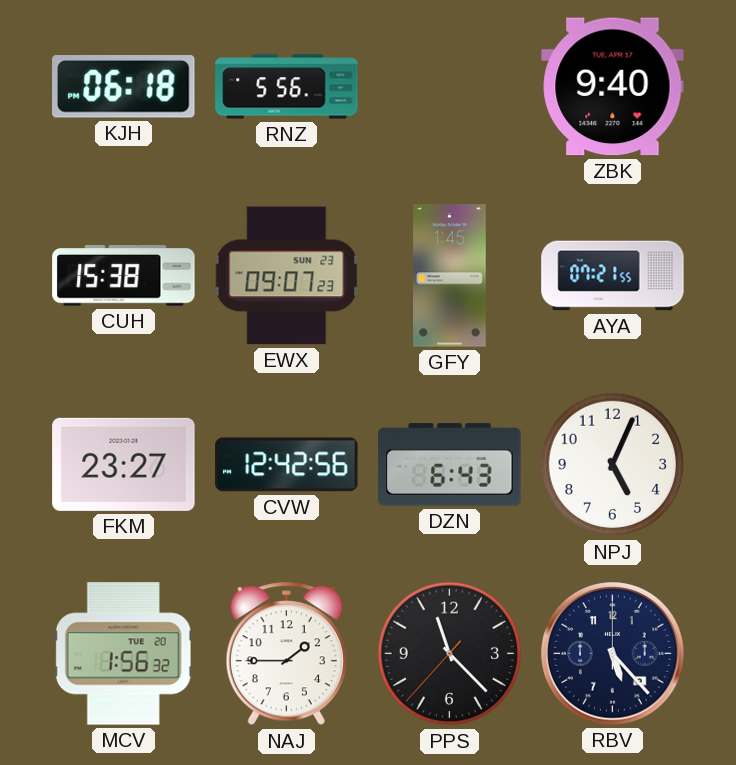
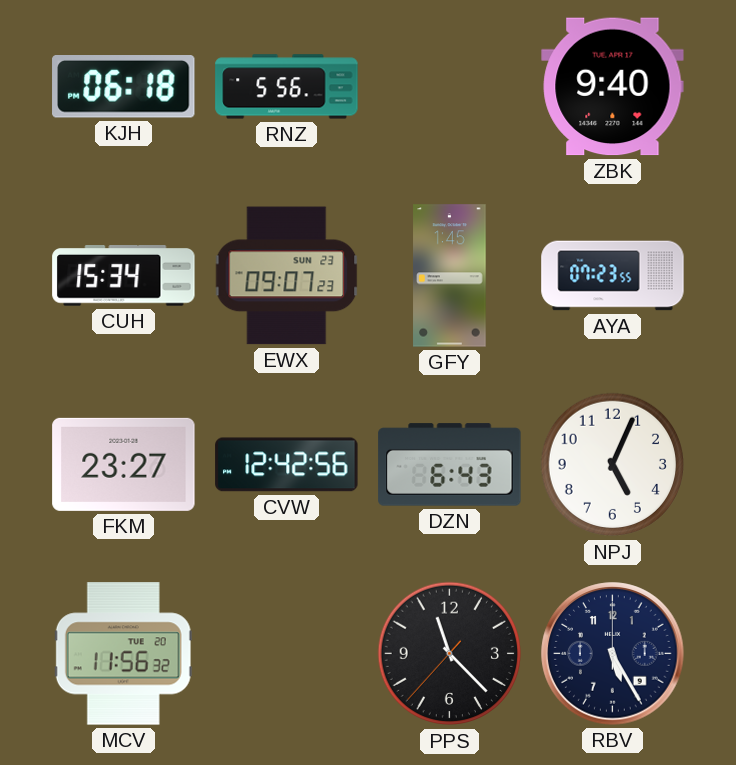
CUH: 15:38 -> 15:34
AYA: 07:21 -> 07:23
MCV: 1:56 -> 11:56
NAJ: 1:45 -> none
RBV: 5:23 -> 5:25
